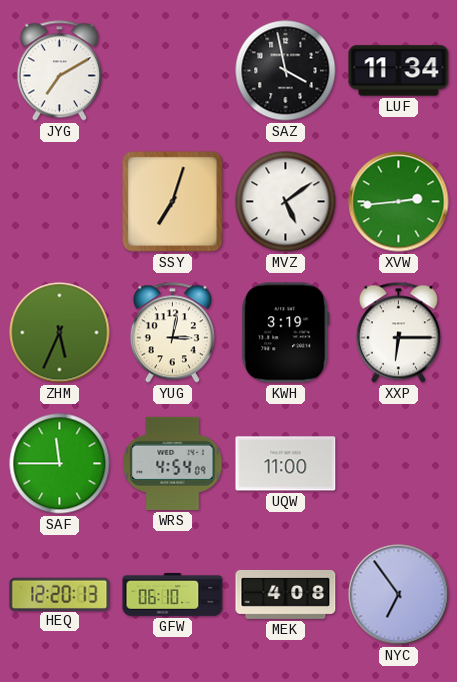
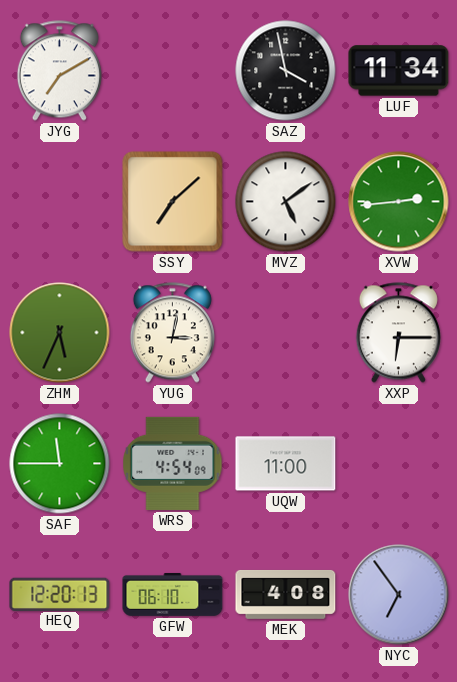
SSY: 7:03 -> 7:08
KWH: 3:19 -> none
